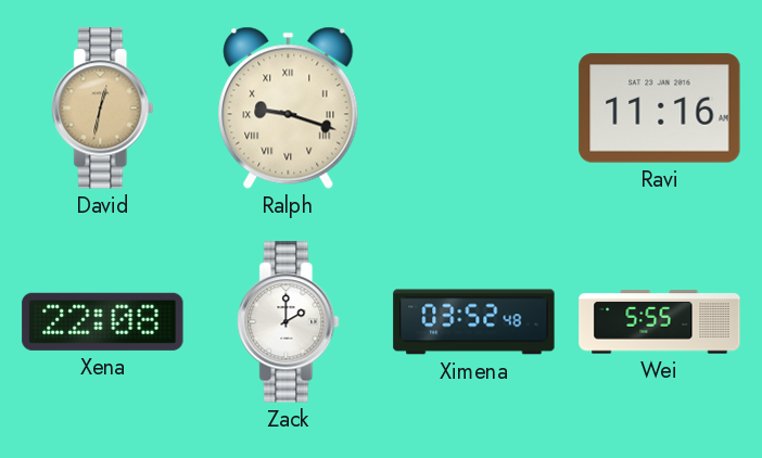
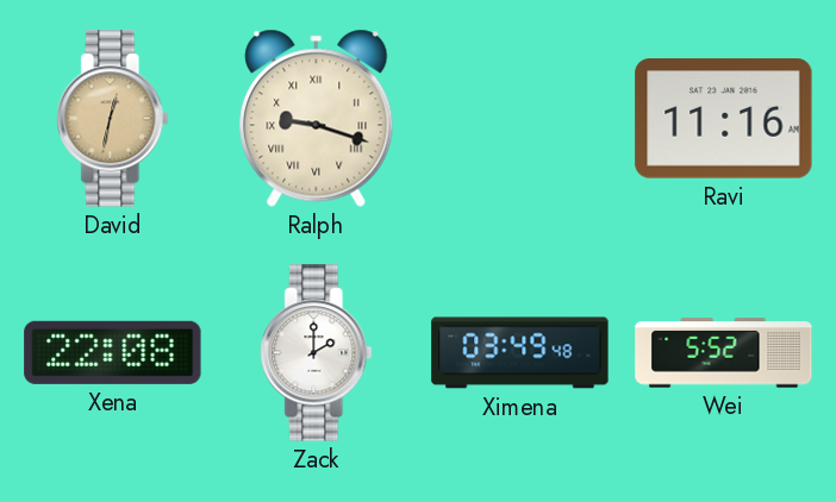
Ximena: 03:52 -> 03:49
Wei: 5:55 -> 5:52
